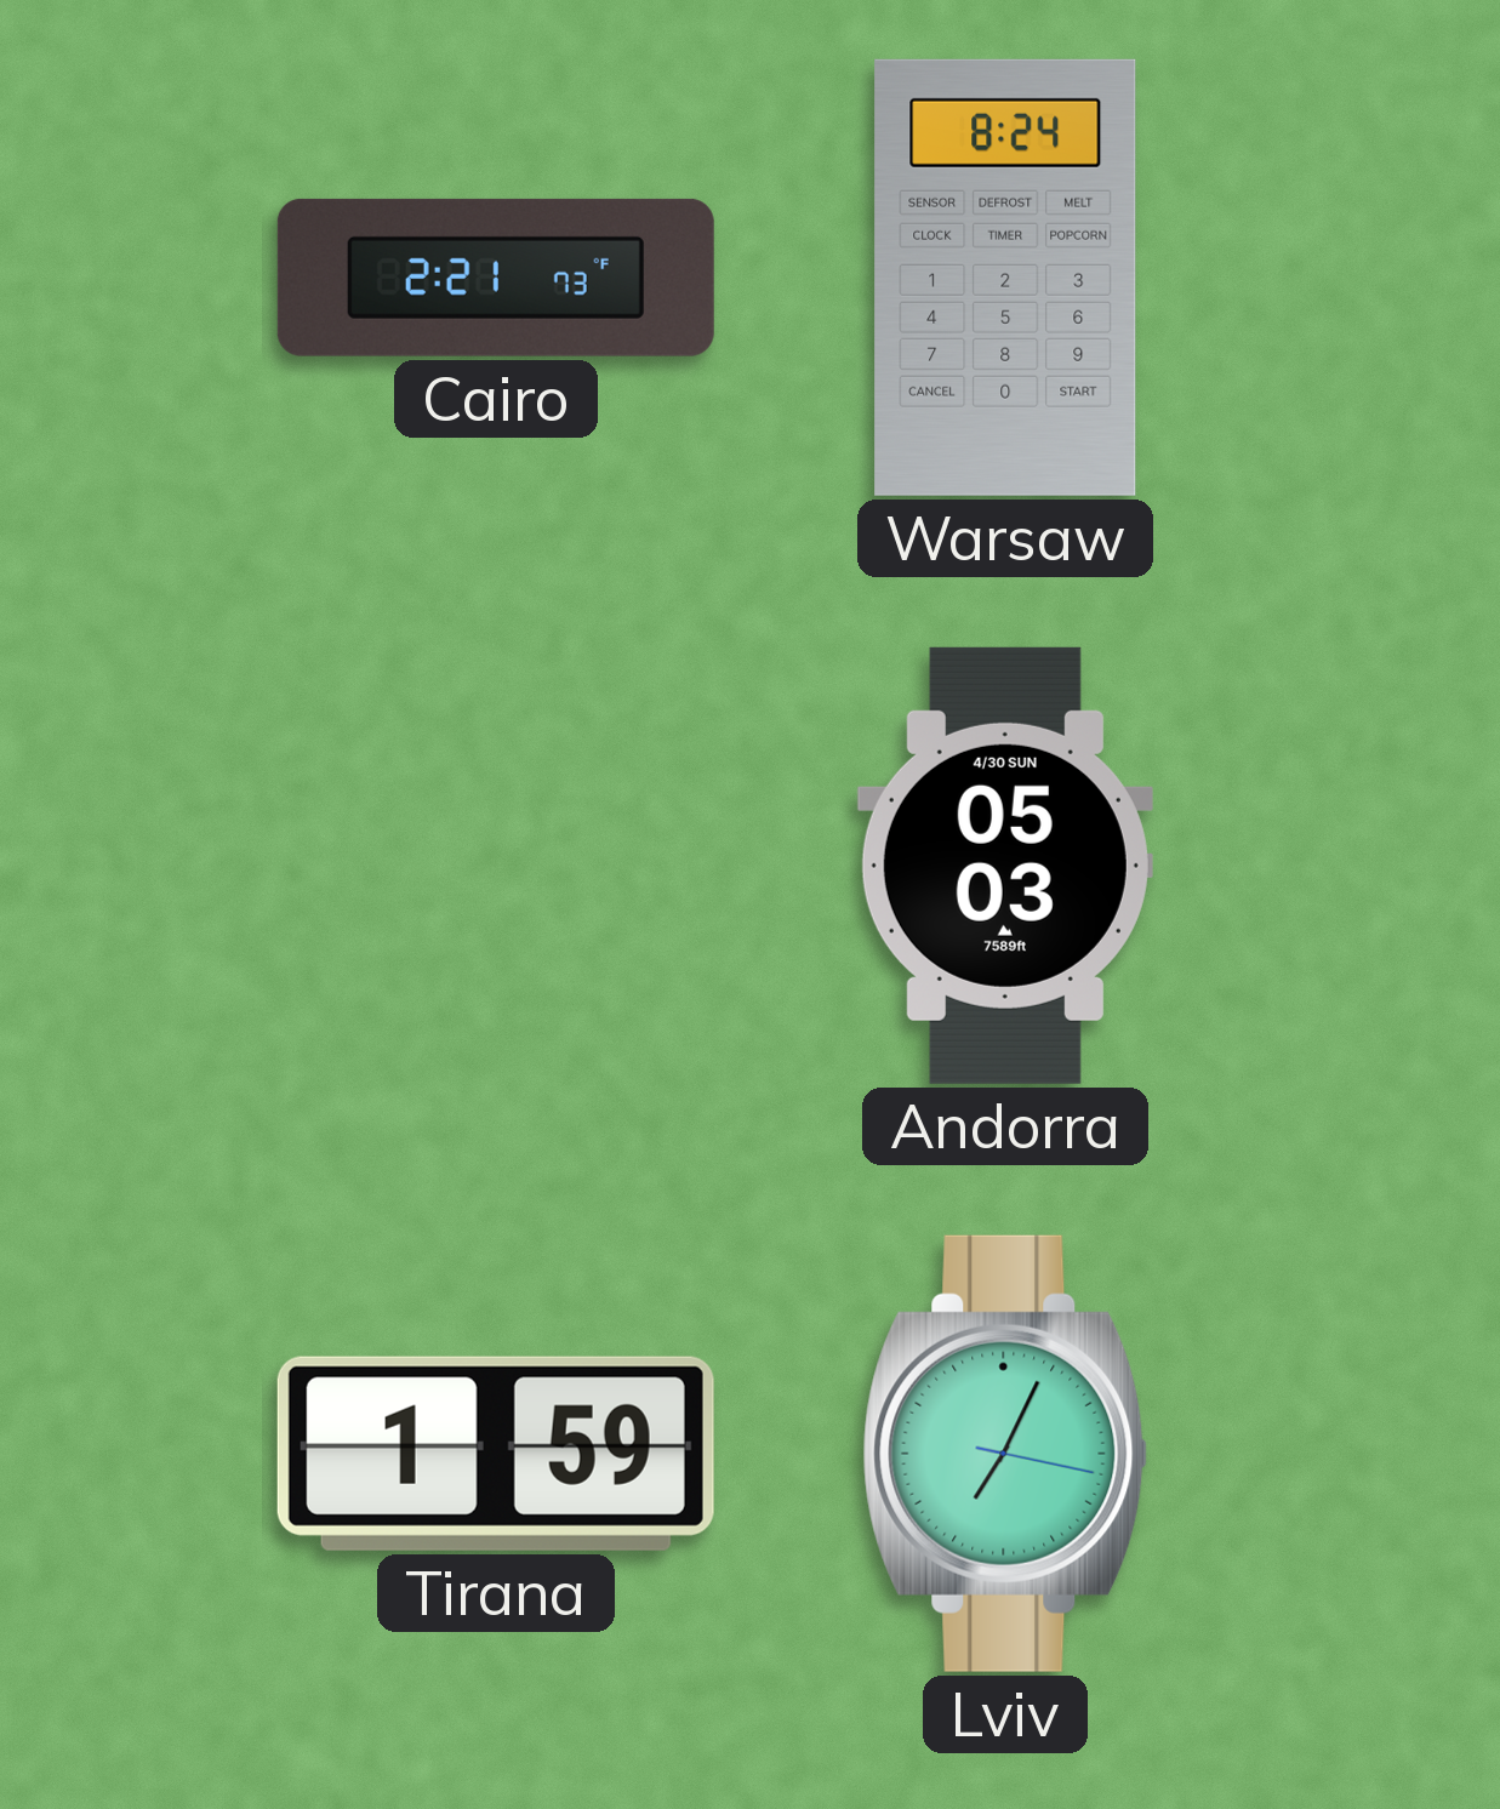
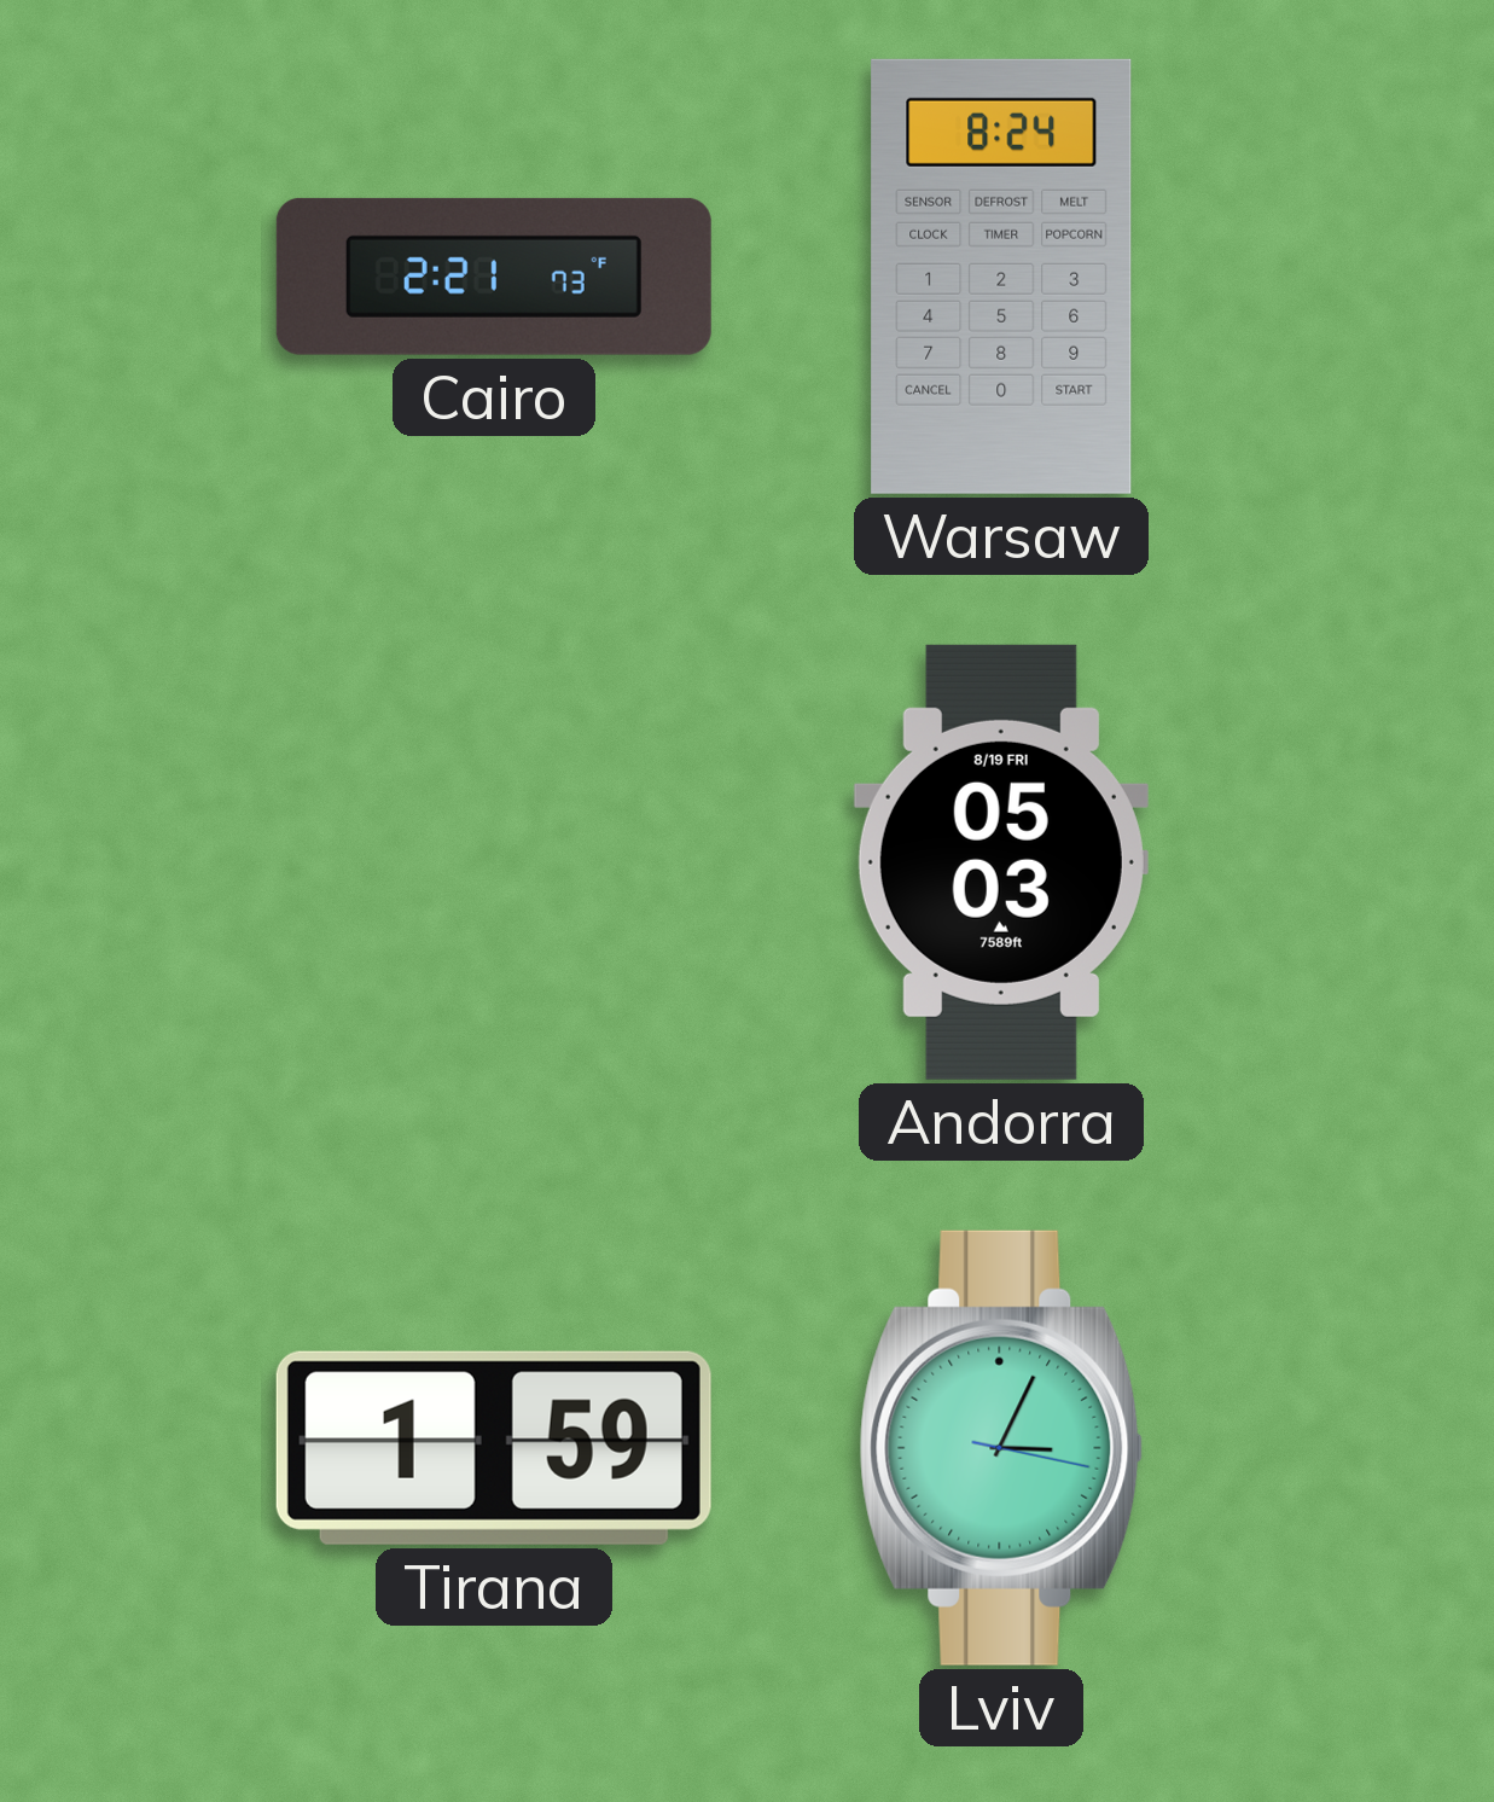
Andorra date: 4/30 SUN -> 8/19 FRI
Lviv: 7:04 -> 3:04
